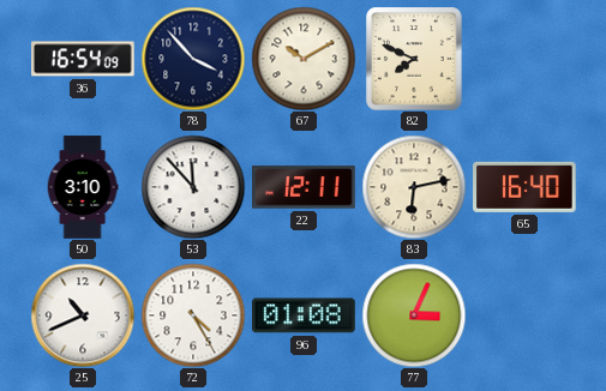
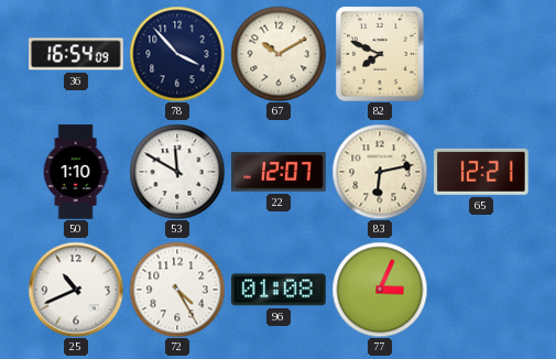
50: 3:10 -> 1:10
53: 11:53 -> 11:50
22: 12:11 -> 12:07
65: 16:40 -> 12:21
